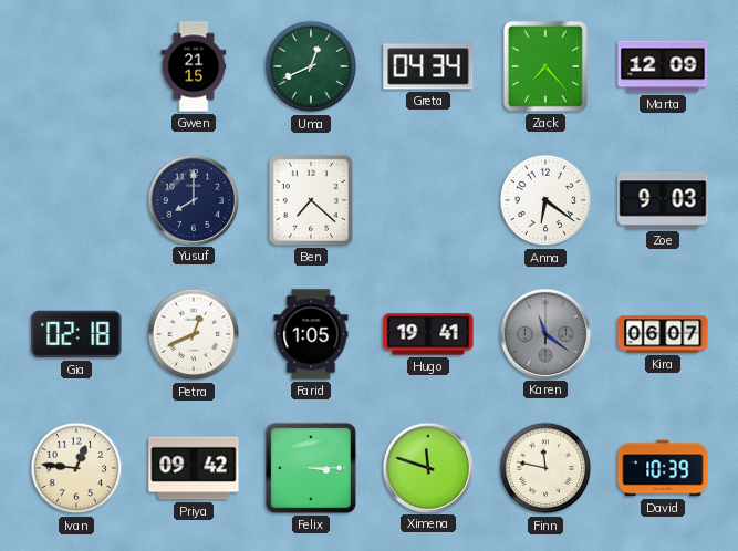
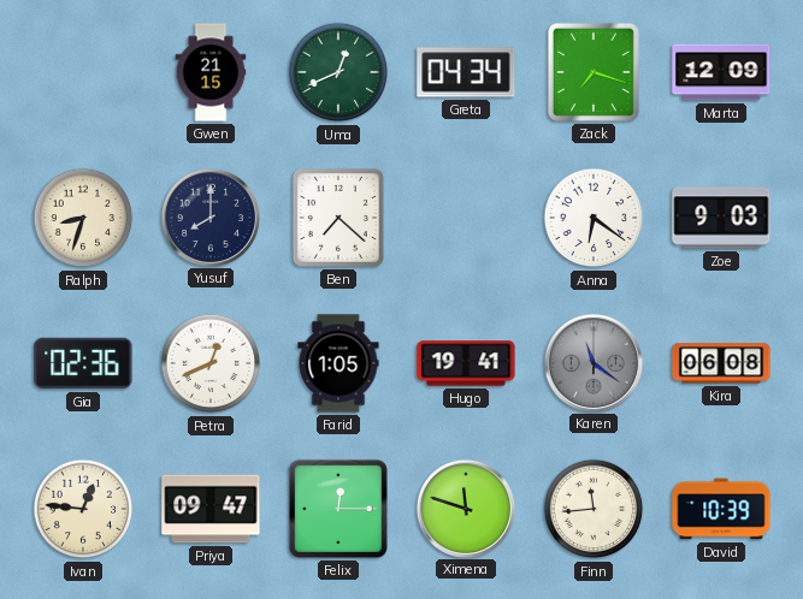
Zack: 7:23 -> 7:18
Ralph: none -> 8:33
Gia: 02:18 -> 02:36
Kira: 06:07 -> 06:08
Priya: 09:42 -> 09:47
Felix: 3:15 -> 12:15
Finn: 11:47 -> 11:44
